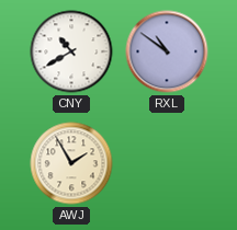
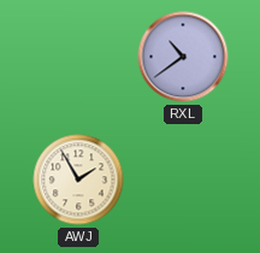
CNY: 10:40 -> none
RXL: 10:51 -> 10:39
